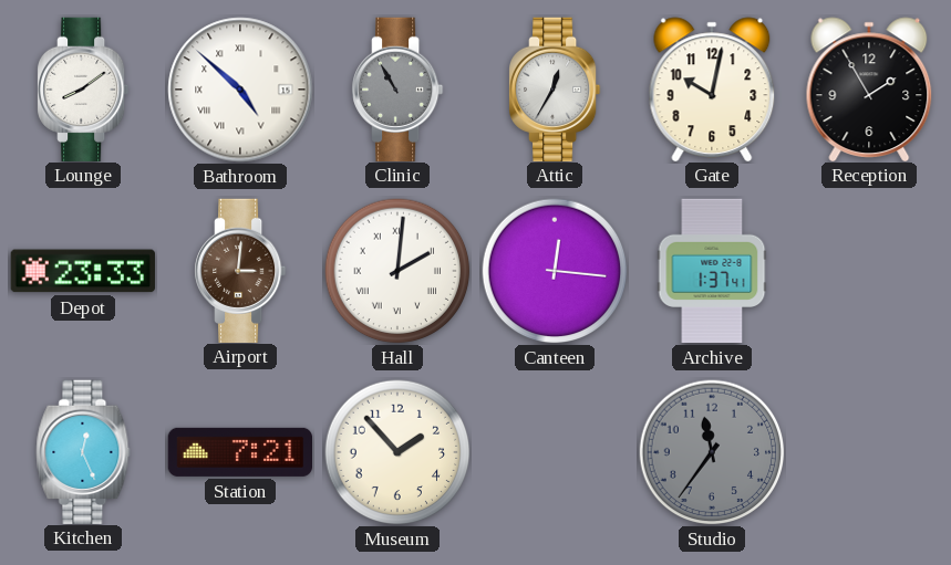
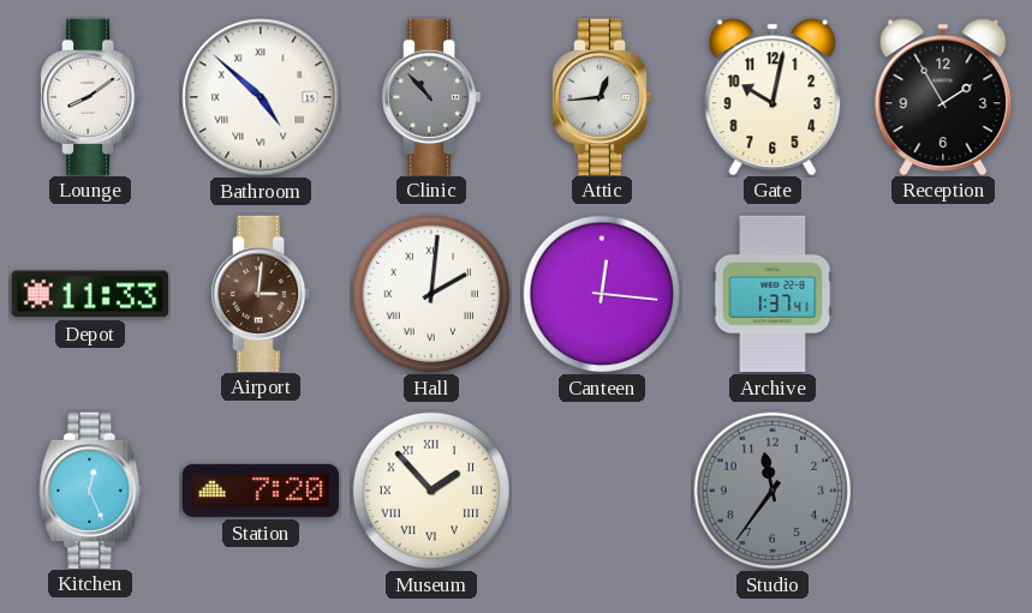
Clinic: 10:55 -> 10:53
Attic: 12:35 -> 12:44
Depot: 23:33 -> 11:33
Station: 7:21 -> 7:20
Museum numerals: Arabic -> Roman
